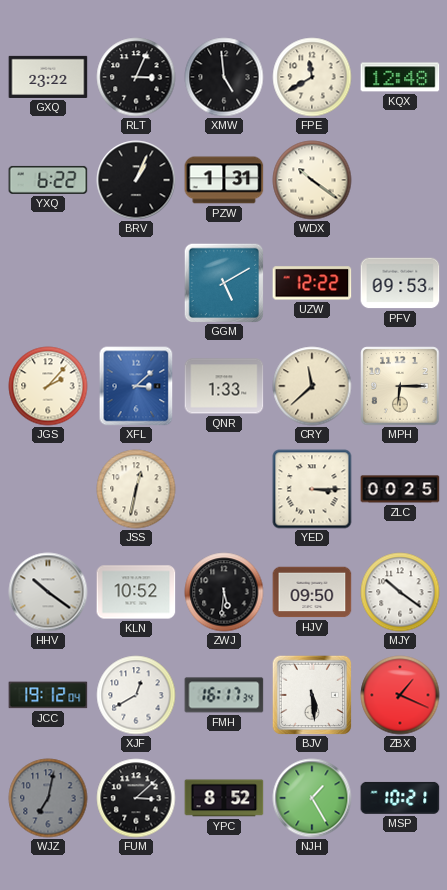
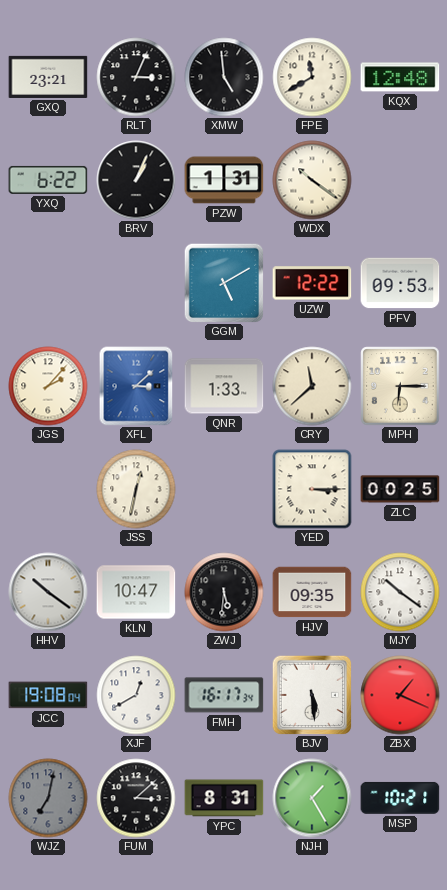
GXQ: 23:22 -> 23:21
KLN: 10:52 -> 10:47
HJV: 09:50 -> 09:35
JCC: 19:12 -> 19:08
YPC: 8:52 -> 8:31
